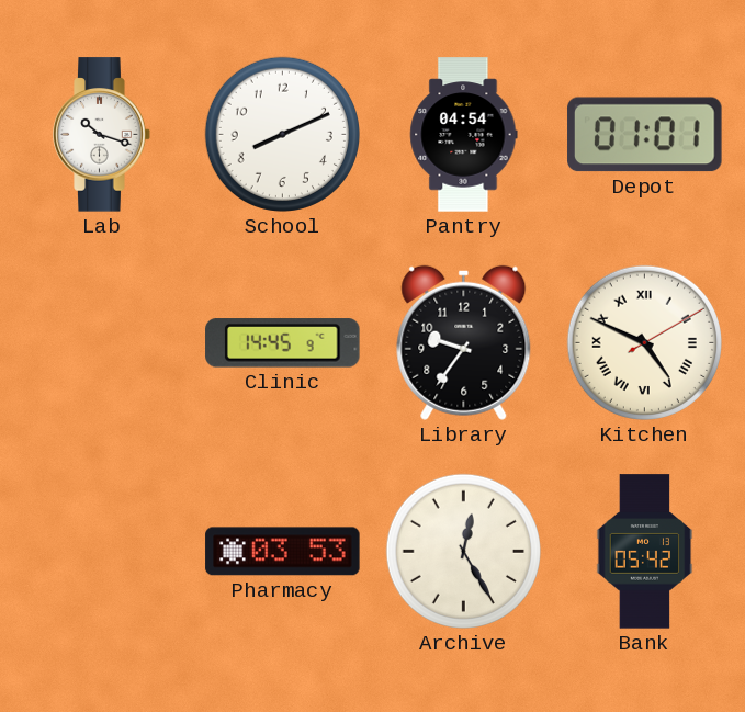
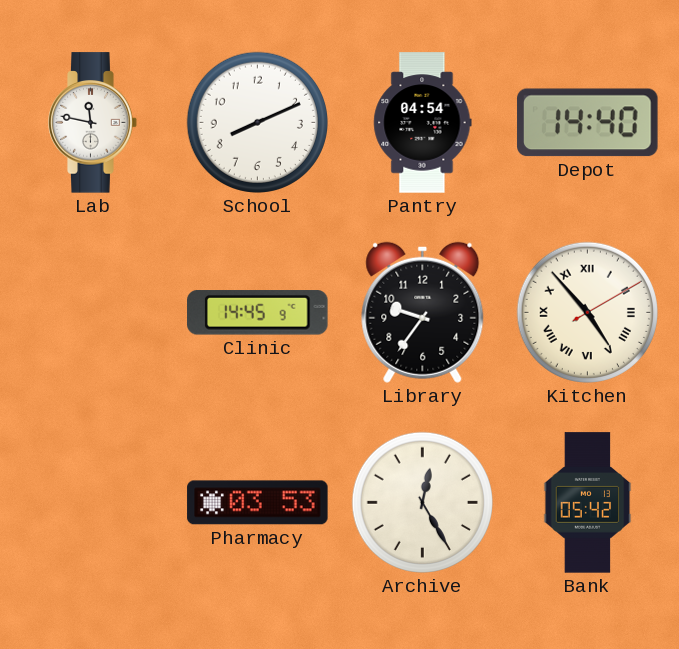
Lab: 10:18 -> 11:47
Depot: 01:01 -> 14:40
Kitchen: 4:49 -> 4:53
